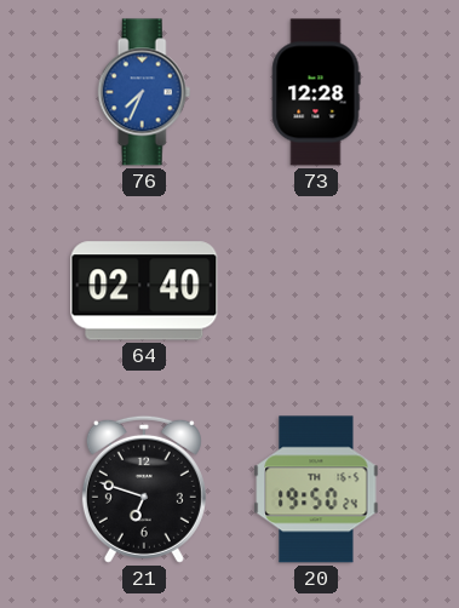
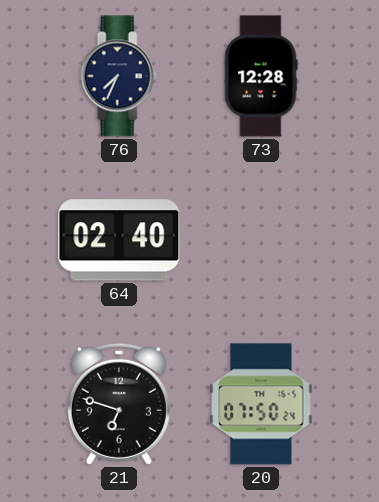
76 dial: blue -> navy
20: 19:50 -> 07:50
